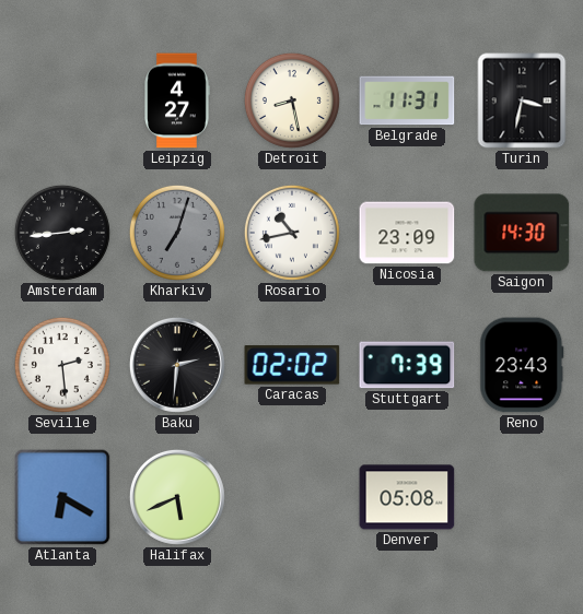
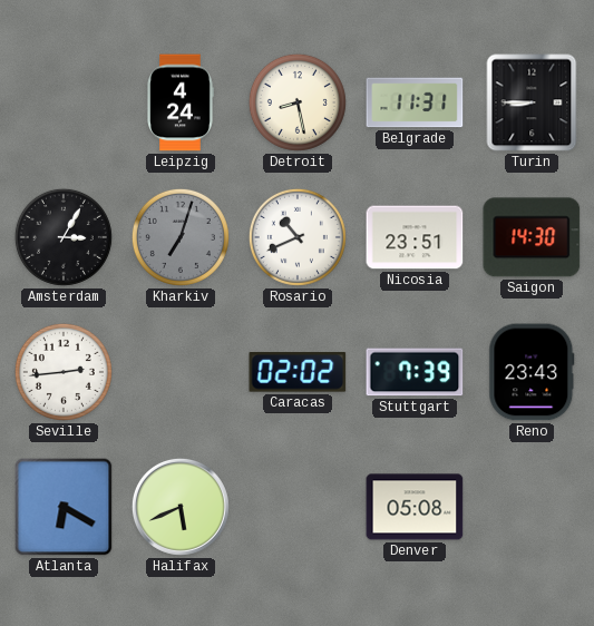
Leipzig: 4:27 -> 4:24
Turin: 3:32 -> 8:45
Amsterdam: 2:44 -> 3:05
Rosario: 10:43 -> 10:41
Nicosia: 23:09 -> 23:51
Seville: 2:29 -> 2:44
Baku: 2:31 -> none
